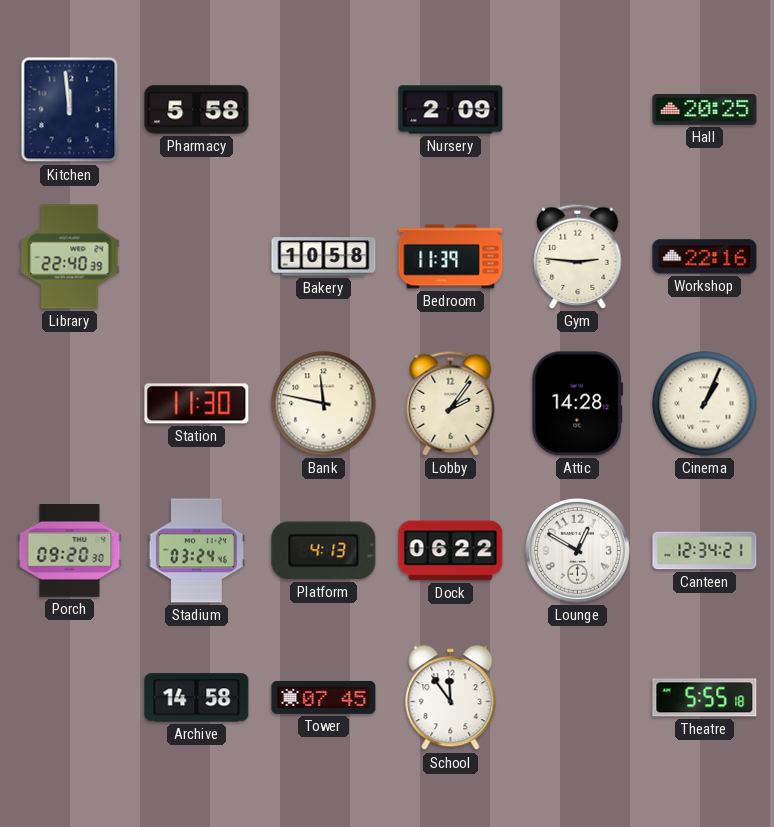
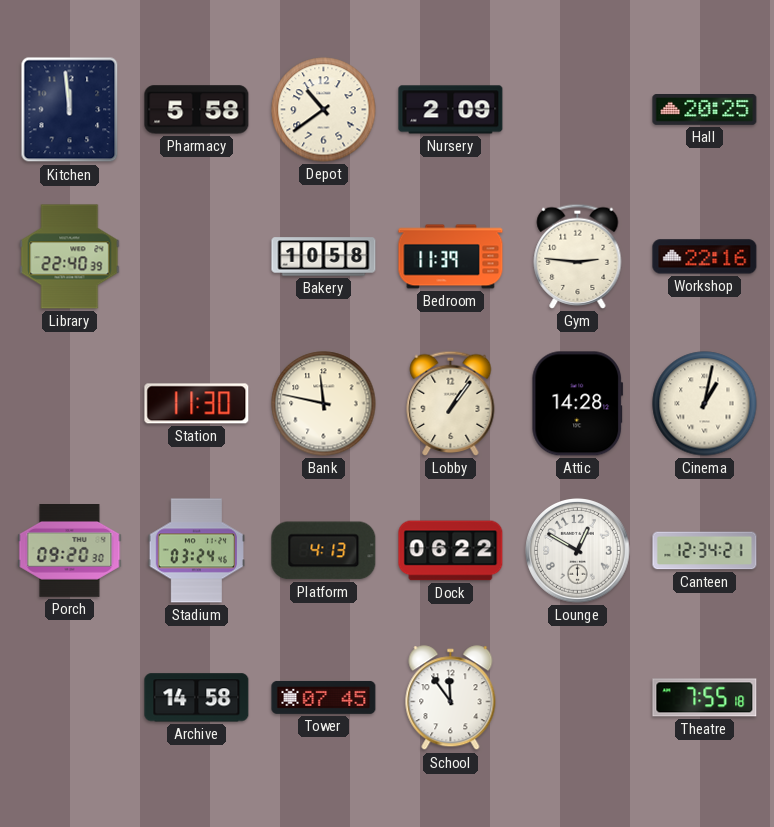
Depot: none -> 10:39
Lobby: 2:06 -> 1:06
Cinema: 1:04 -> 1:02
Theatre: 5:55 -> 7:55
